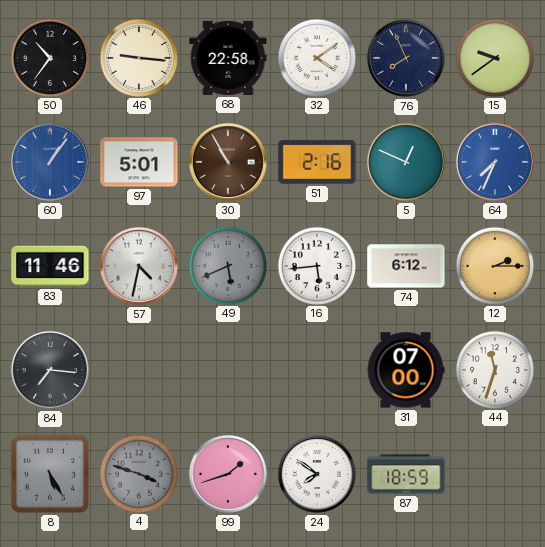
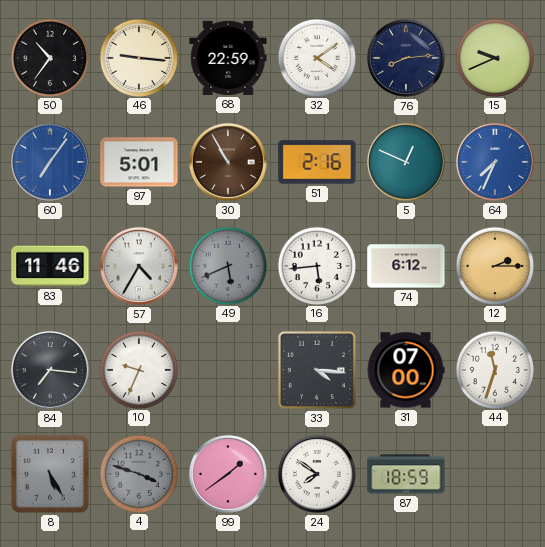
68: 22:58 -> 22:59
76: 7:56 -> 8:14
15: 9:39 -> 9:41
60: 1:06 -> 7:06
57: 4:32 -> 4:35
10: none -> 9:34
33: none -> 4:16
99: 1:42 -> 1:39
